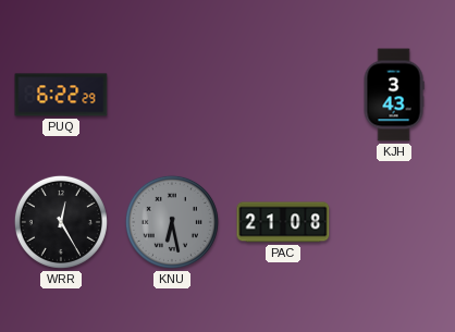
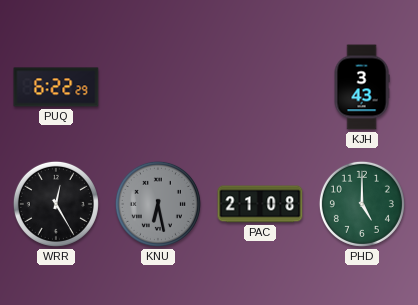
PHD: none -> 5:00
